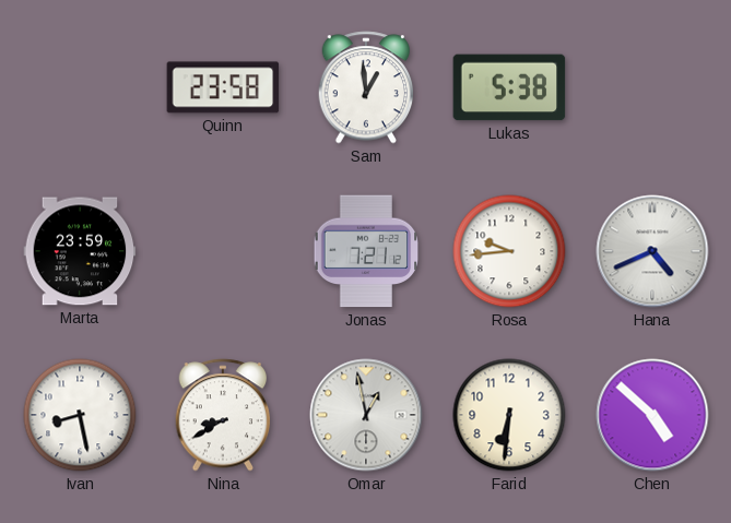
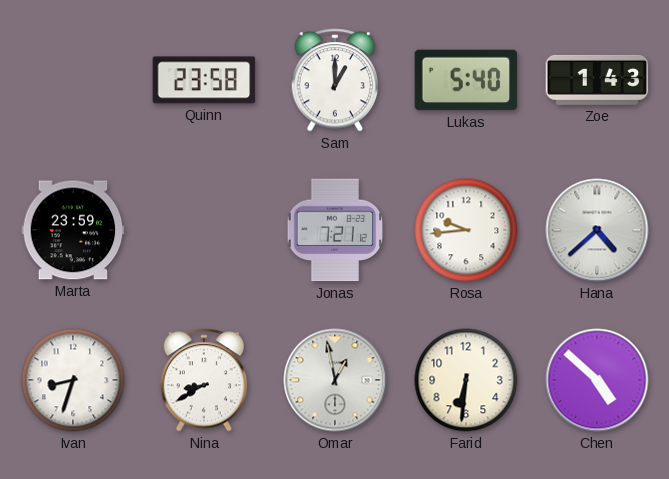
Sam: 12:59 -> 1:00
Lukas: 5:38 -> 5:40
Zoe: none -> 1:43
Hana: 4:41 -> 4:38
Ivan: 8:28 -> 8:33
